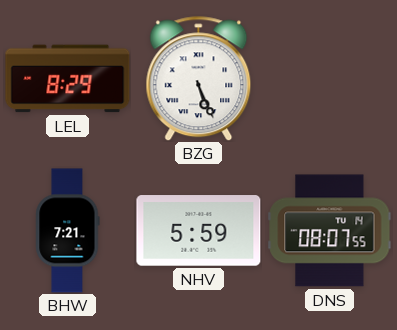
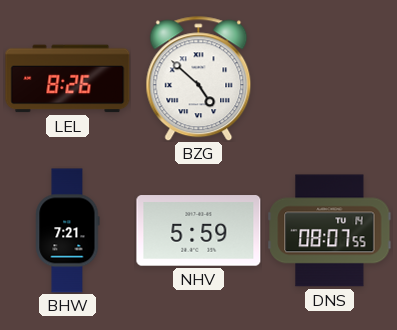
LEL: 8:29 -> 8:26
BZG: 5:26 -> 4:52
